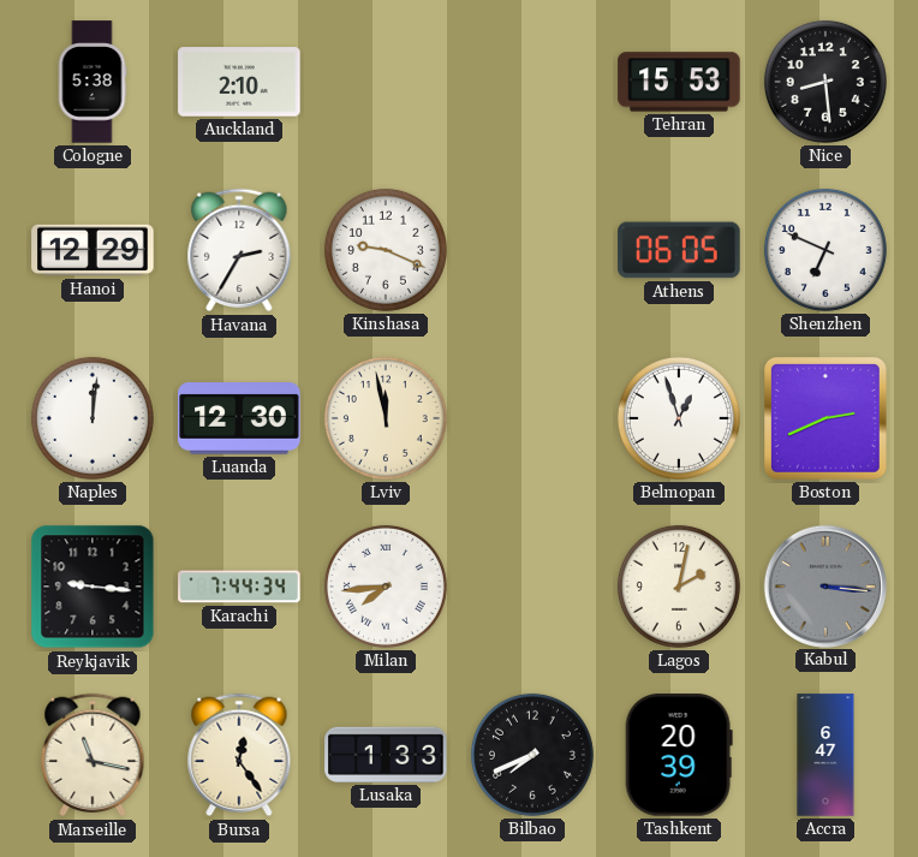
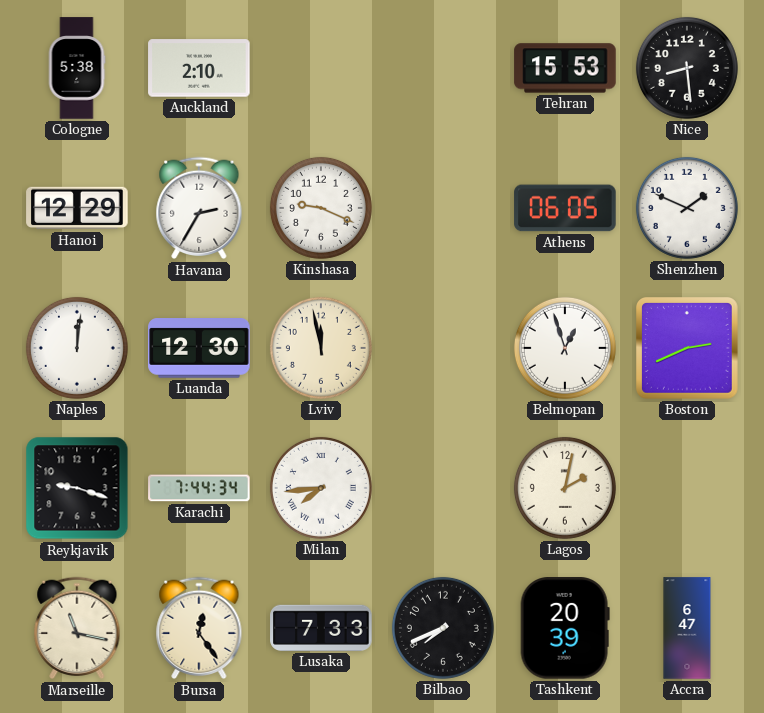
Shenzhen: 6:49 -> 1:49
Reykjavik: 9:16 -> 9:18
Kabul: 3:16 -> none
Lusaka: 1:33 -> 7:33
